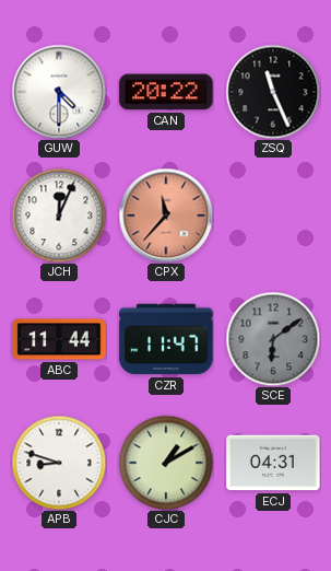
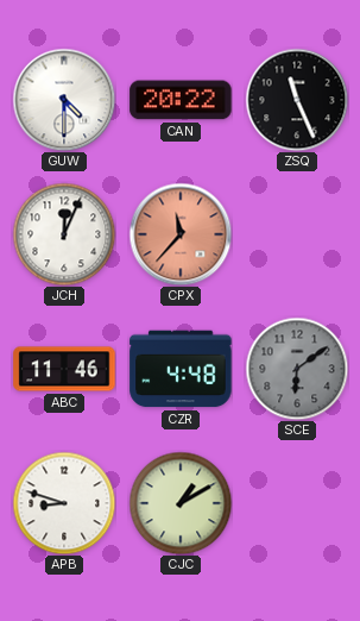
ABC: 11:44 -> 11:46
CZR: 11:47 -> 4:48
ECJ: 04:31 -> none
